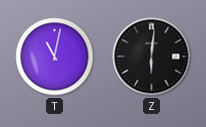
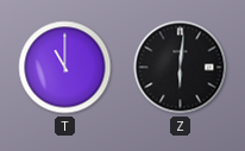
T: 11:02 -> 11:00
